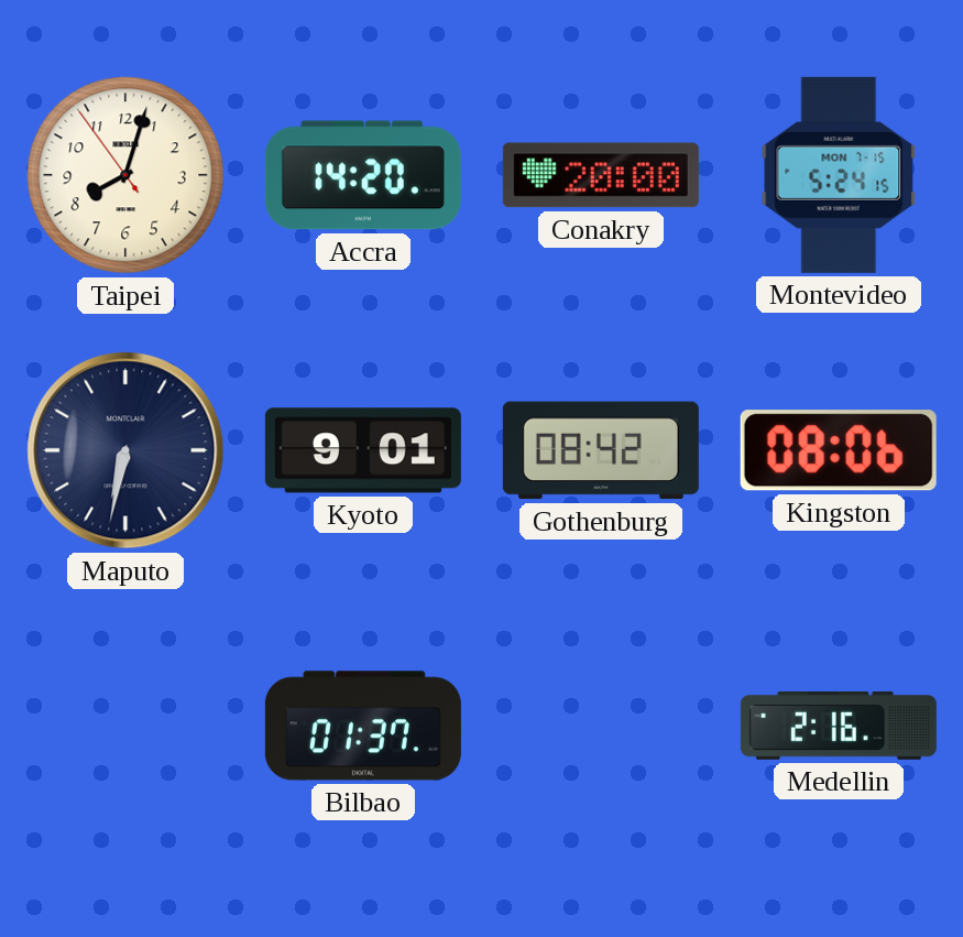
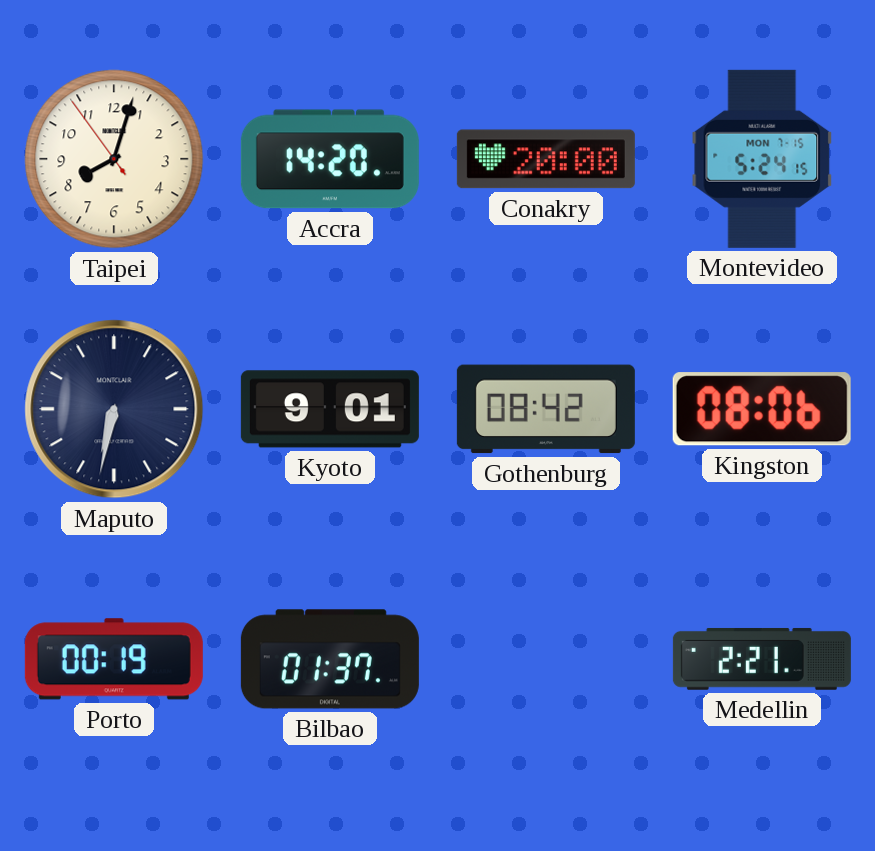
Porto: none -> 00:19
Medellin: 2:16 -> 2:21
